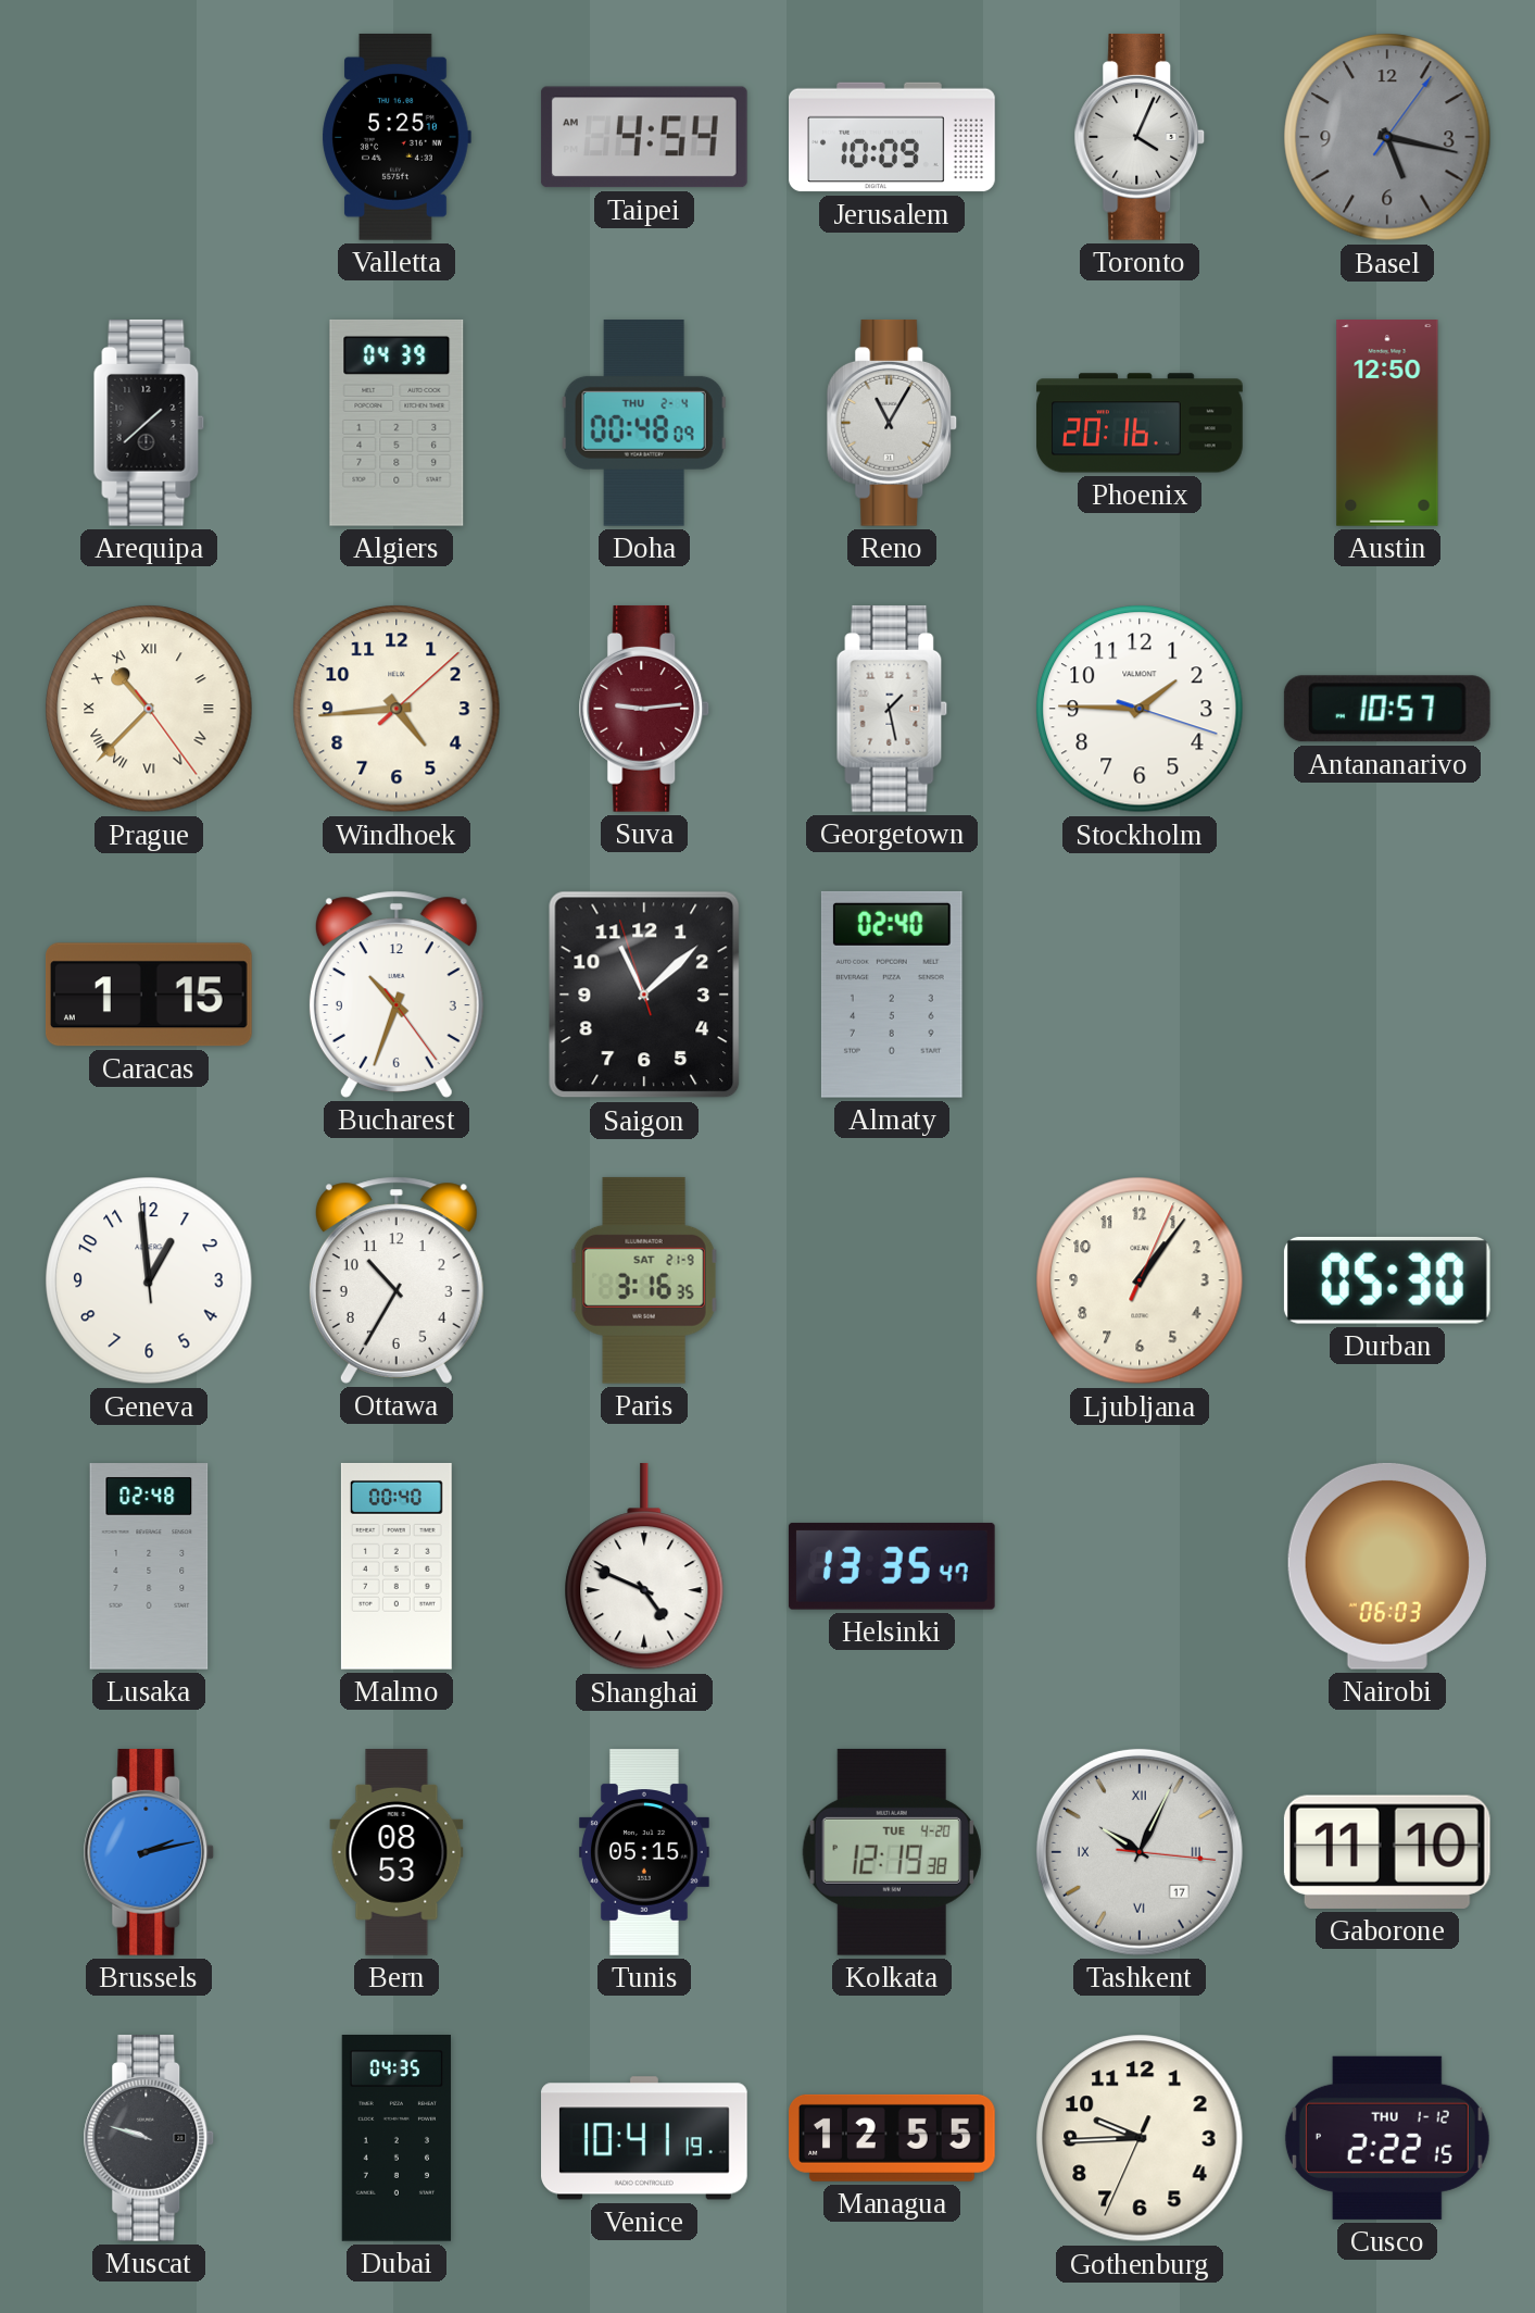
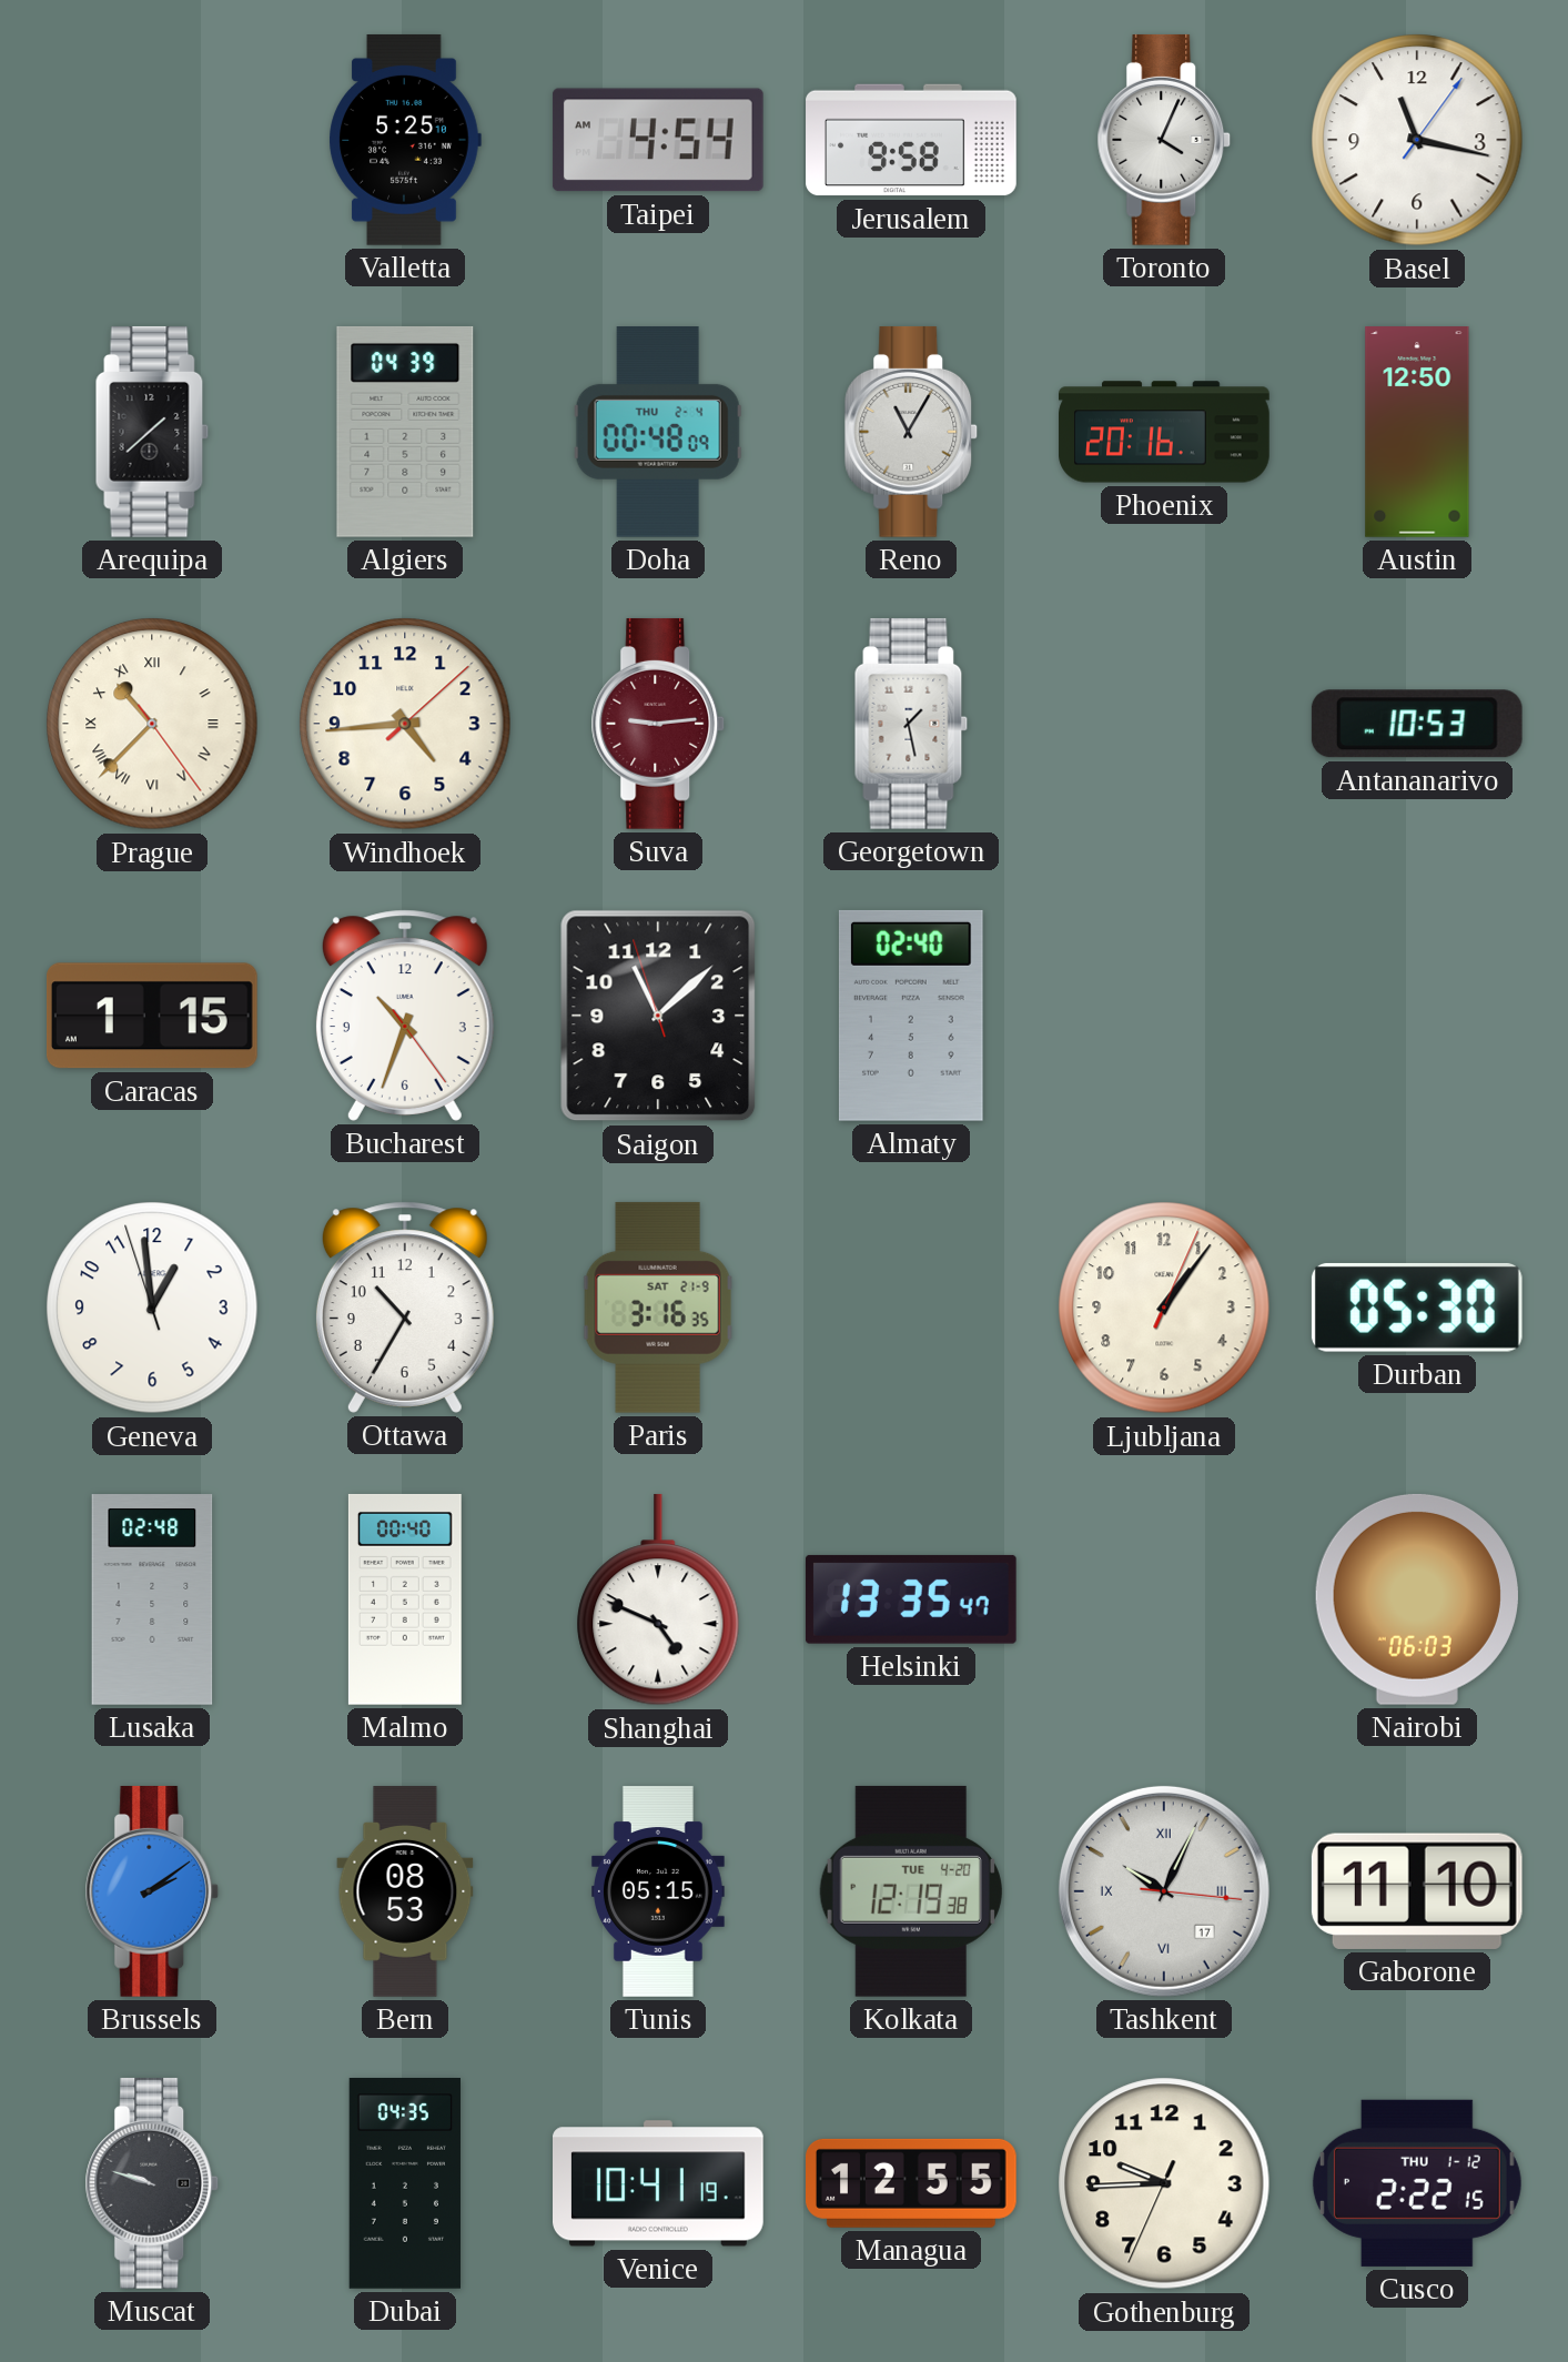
Jerusalem: 10:09 -> 9:58
Basel: 5:17 -> 11:17
Basel dial: grey -> white
Stockholm: 1:45 -> none
Antananarivo: 10:57 -> 10:53
Geneva: 12:58:59 -> 12:58:57
Brussels: 2:13 -> 2:09
